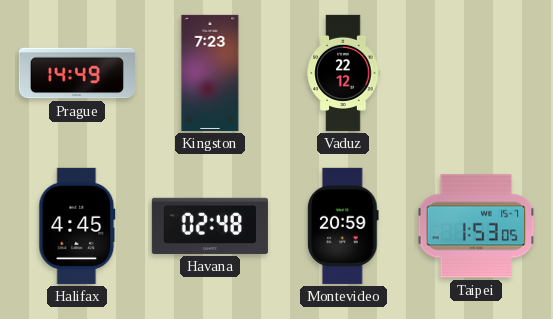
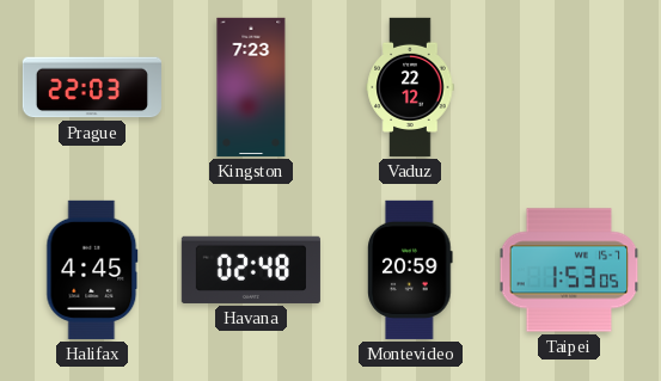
Prague: 14:49 -> 22:03
